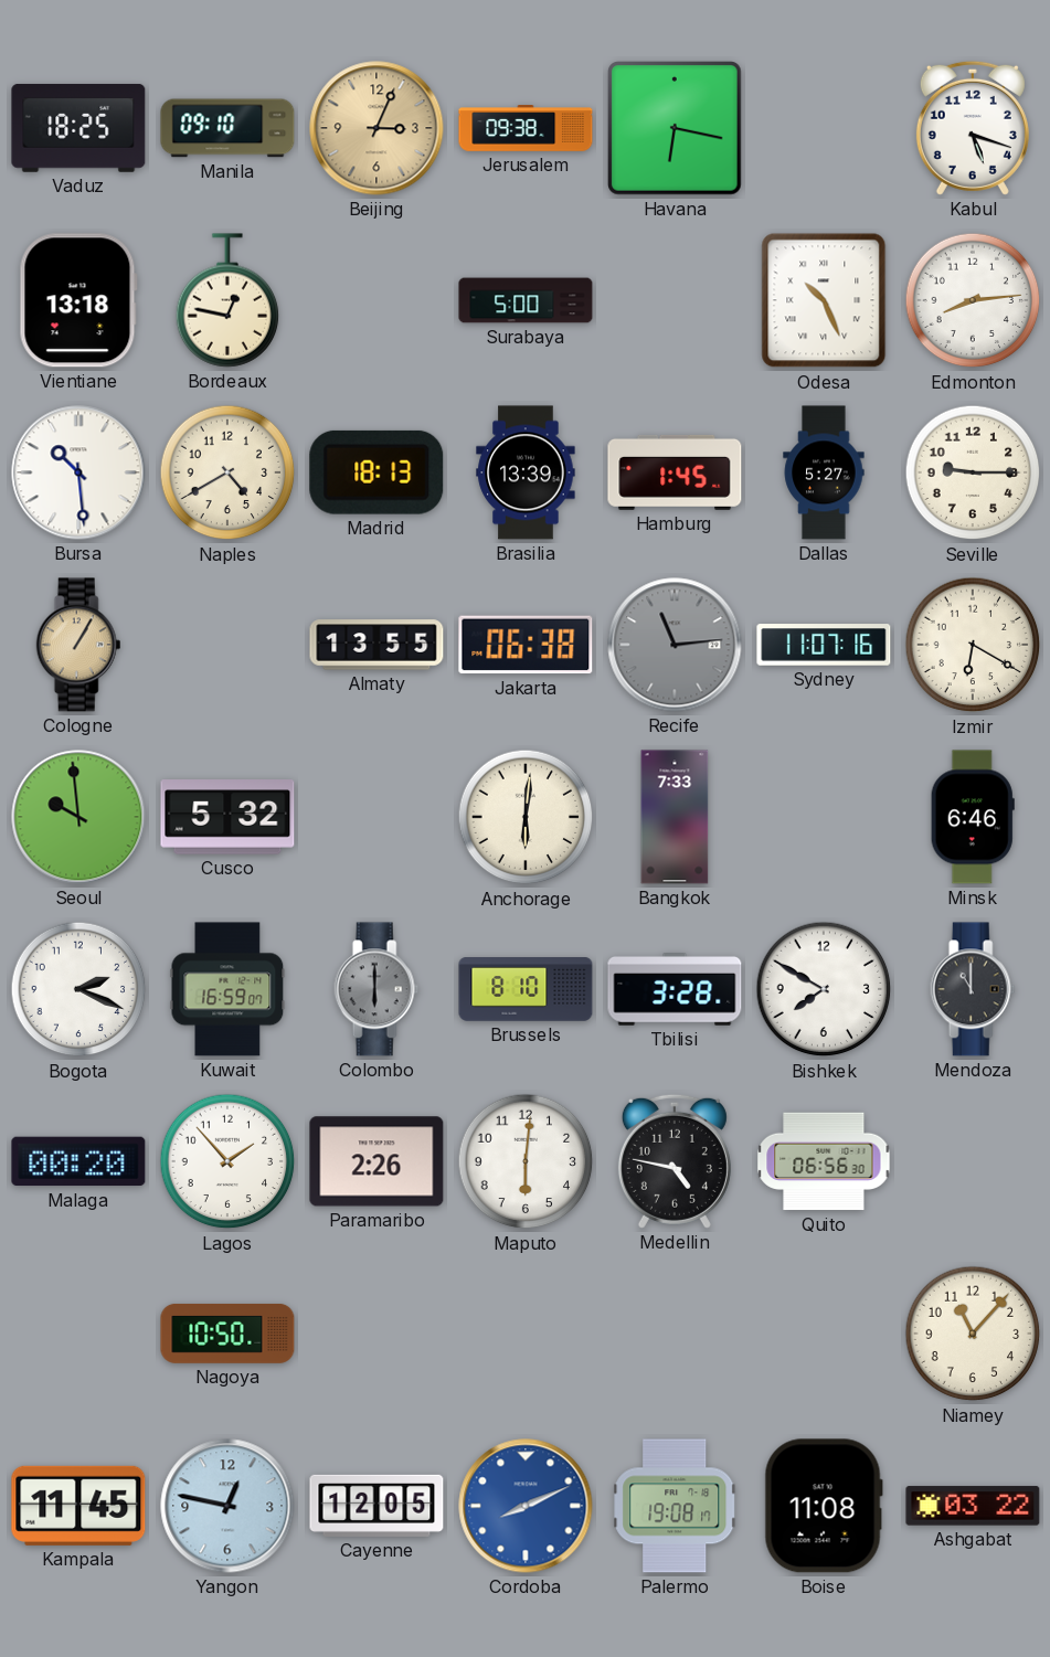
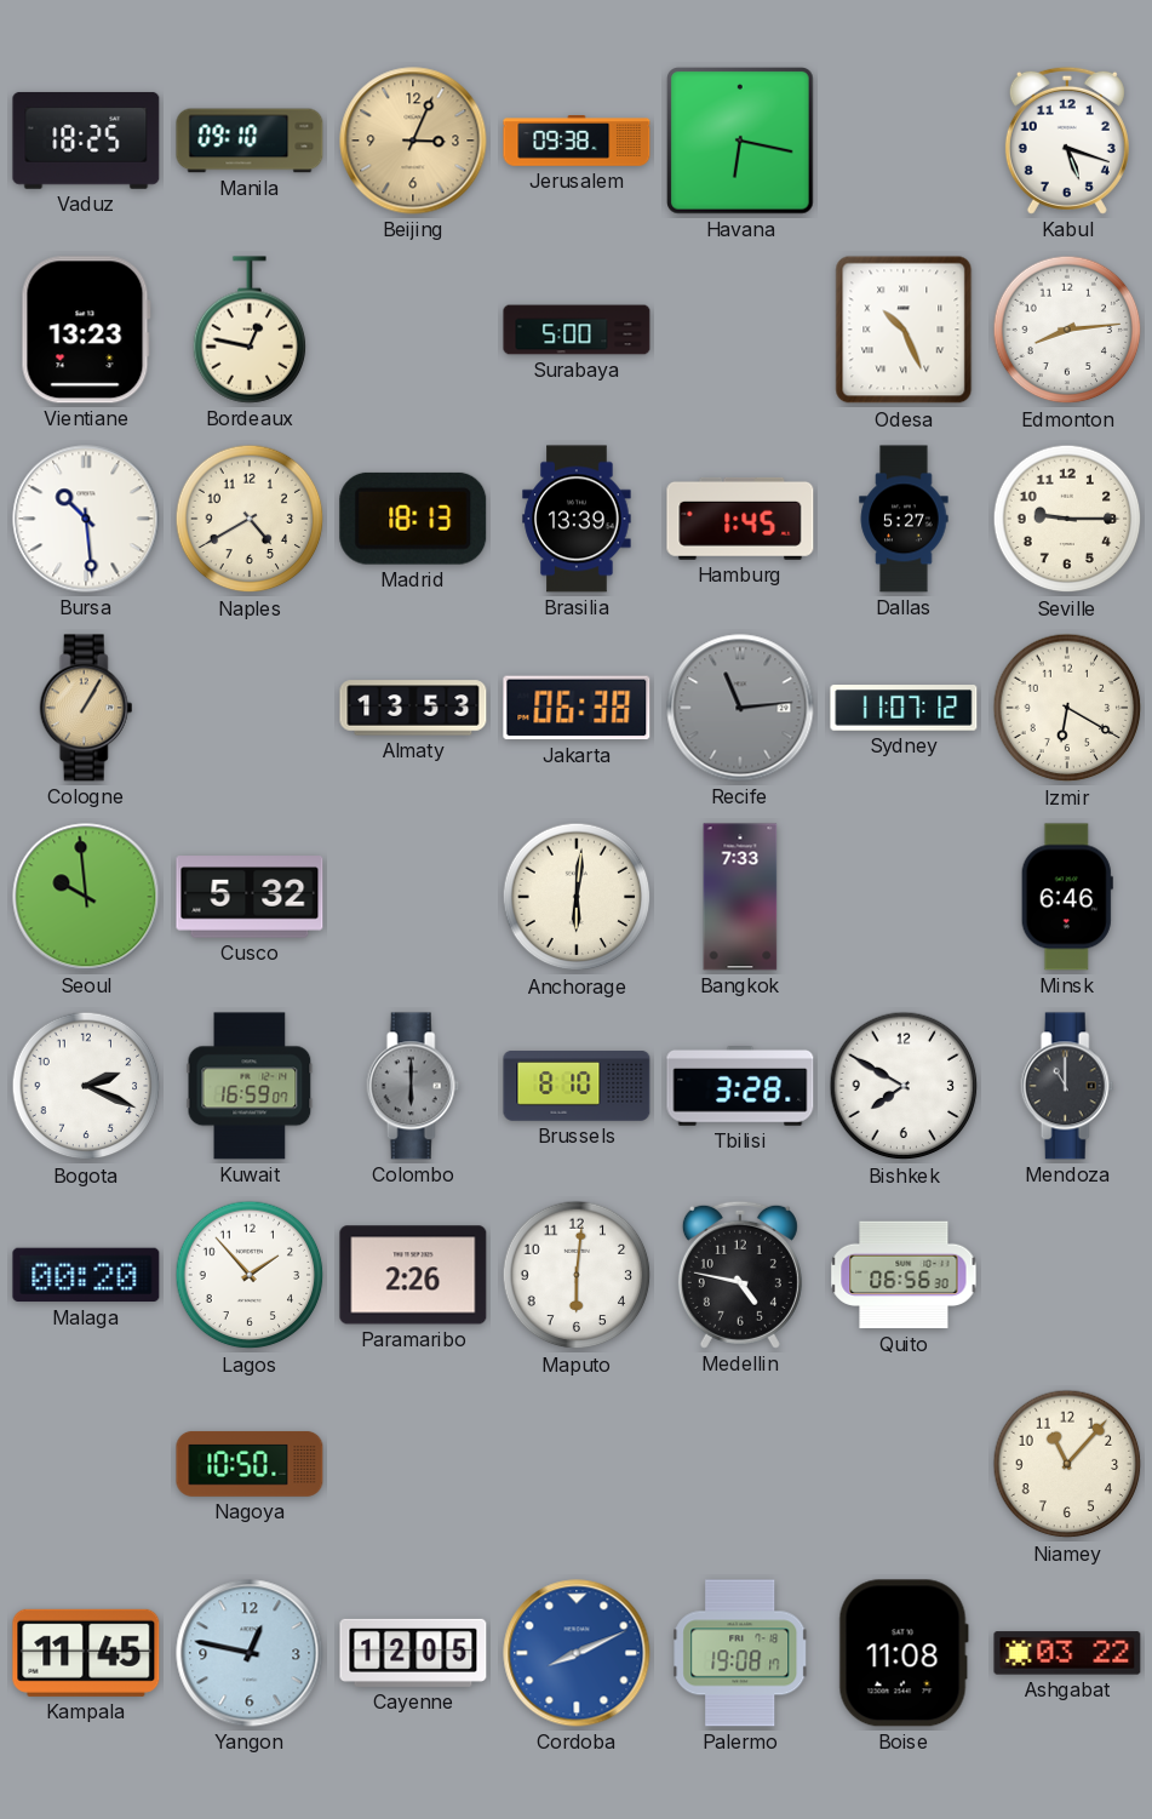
Vientiane: 13:18 -> 13:23
Almaty: 13:55 -> 13:53
Sydney: 11:07:16 -> 11:07:12
